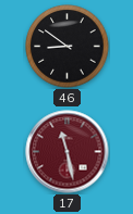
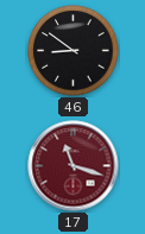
17: 11:28 -> 11:18
